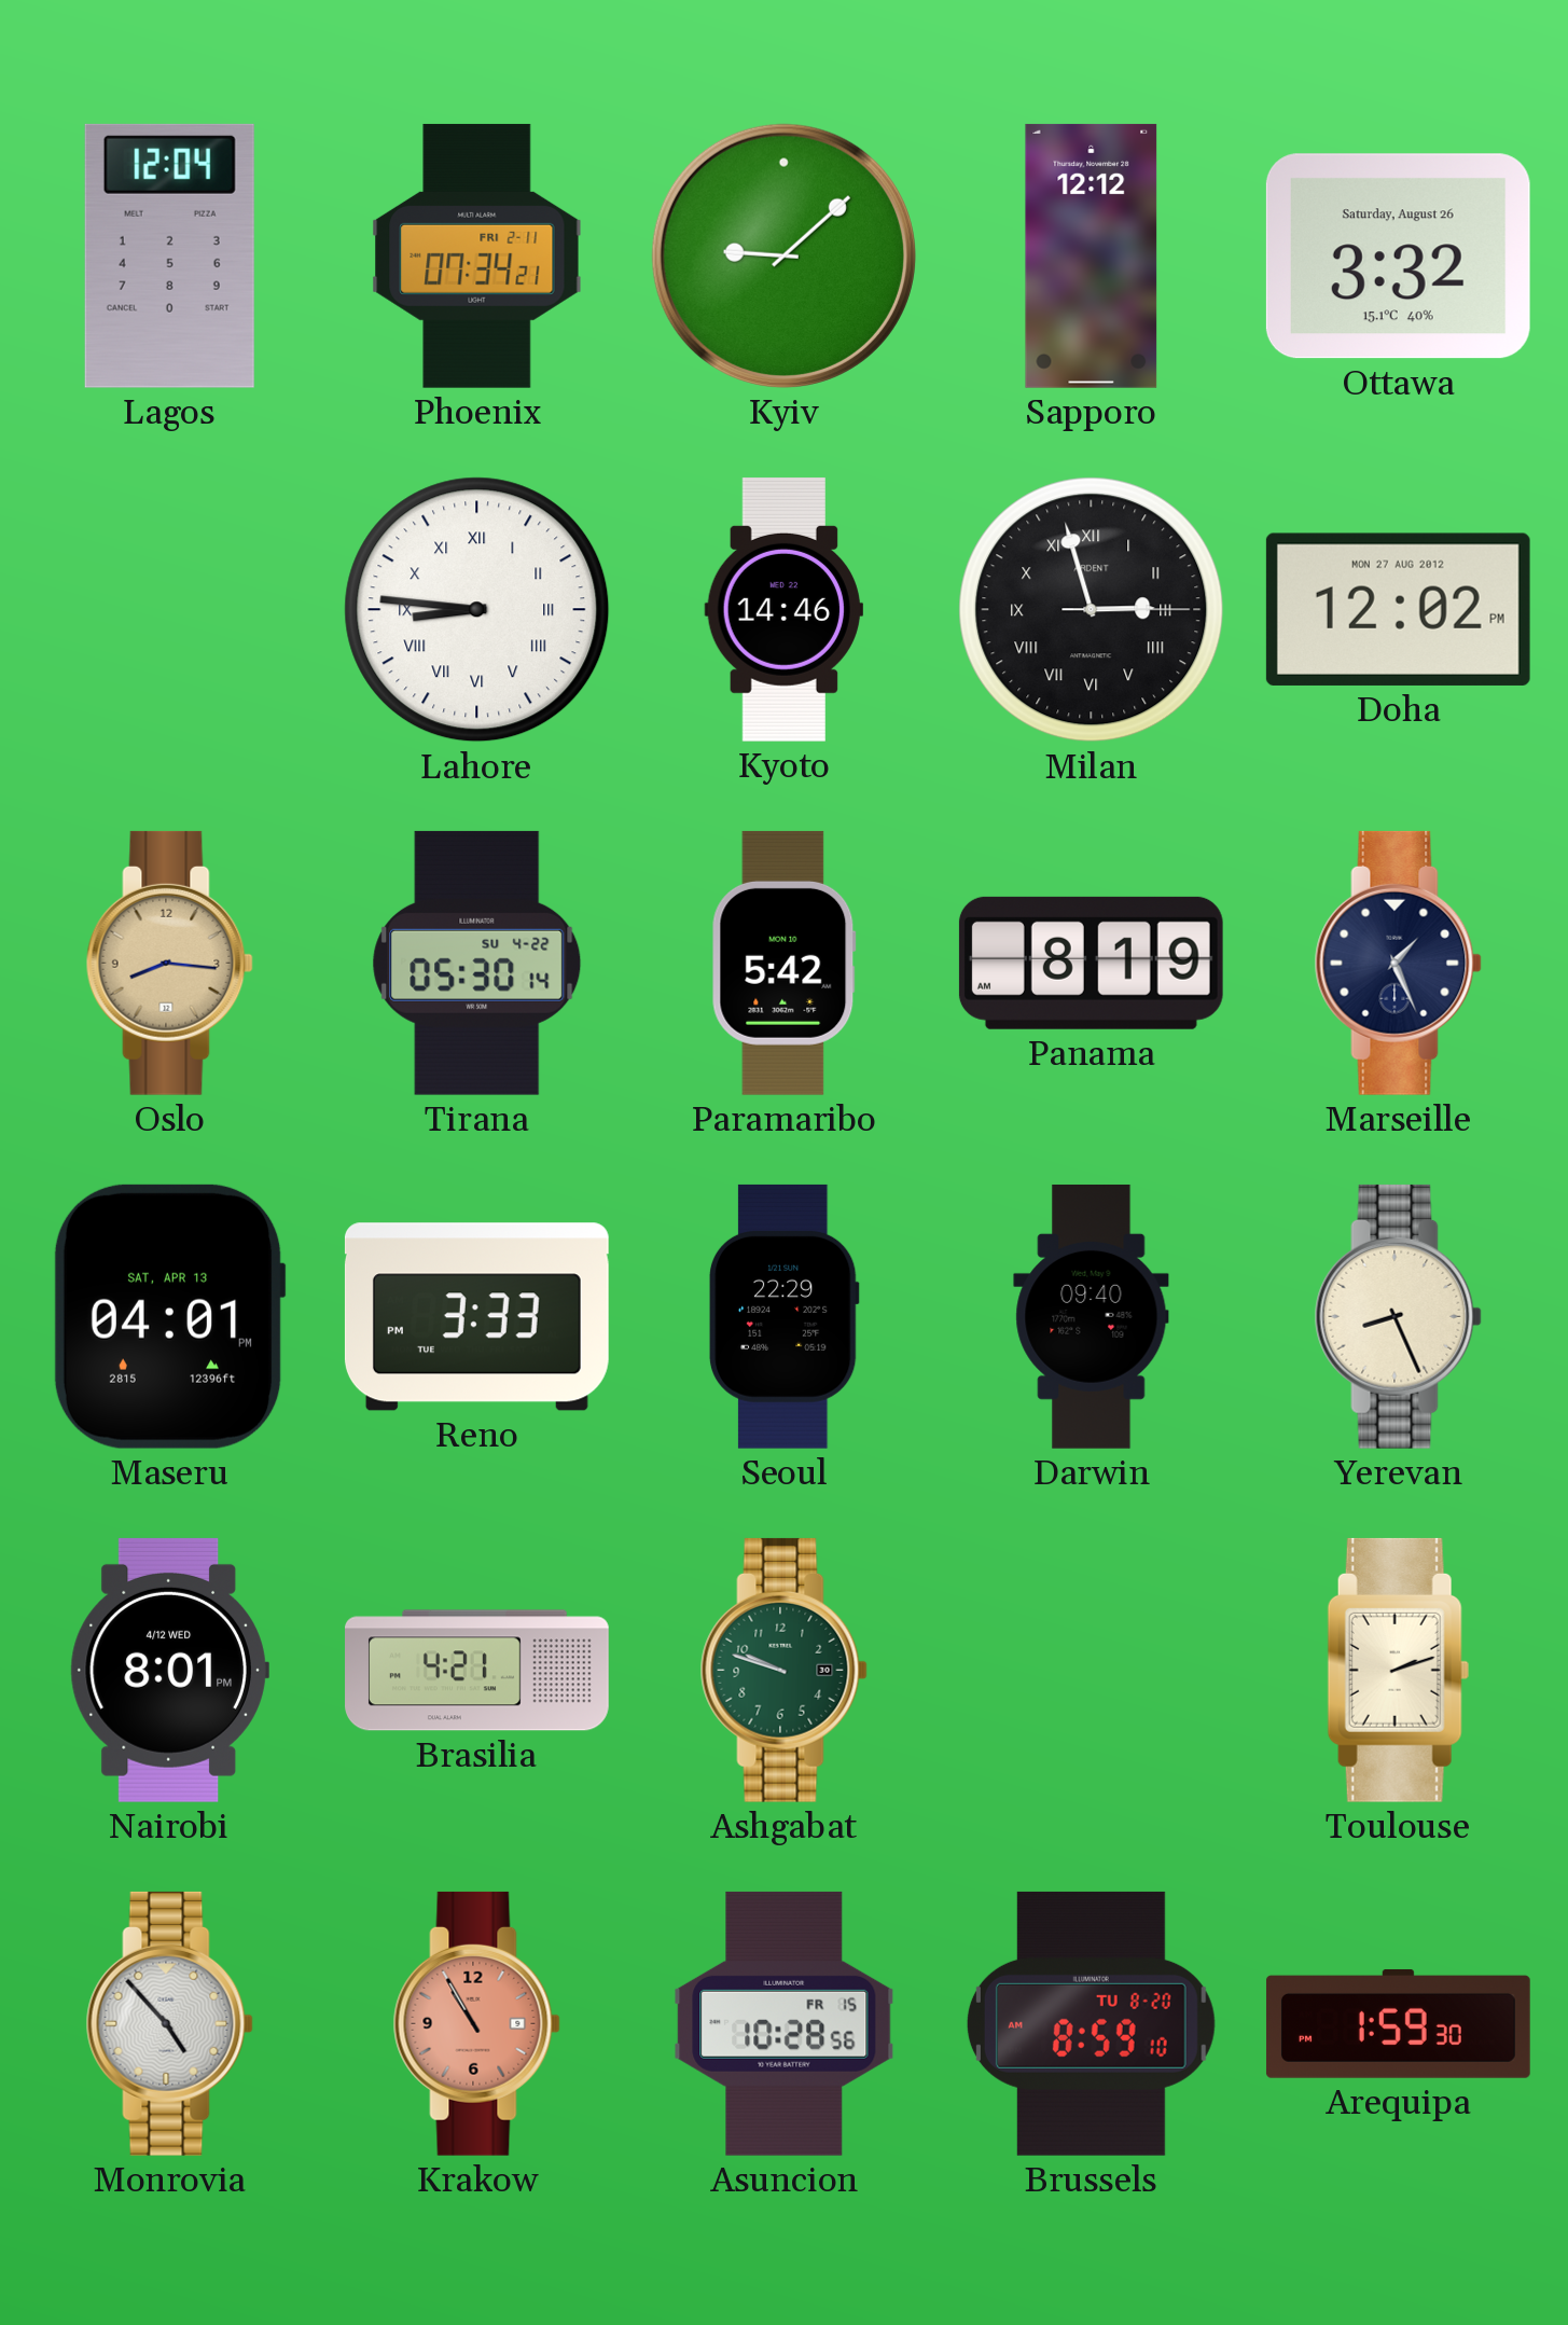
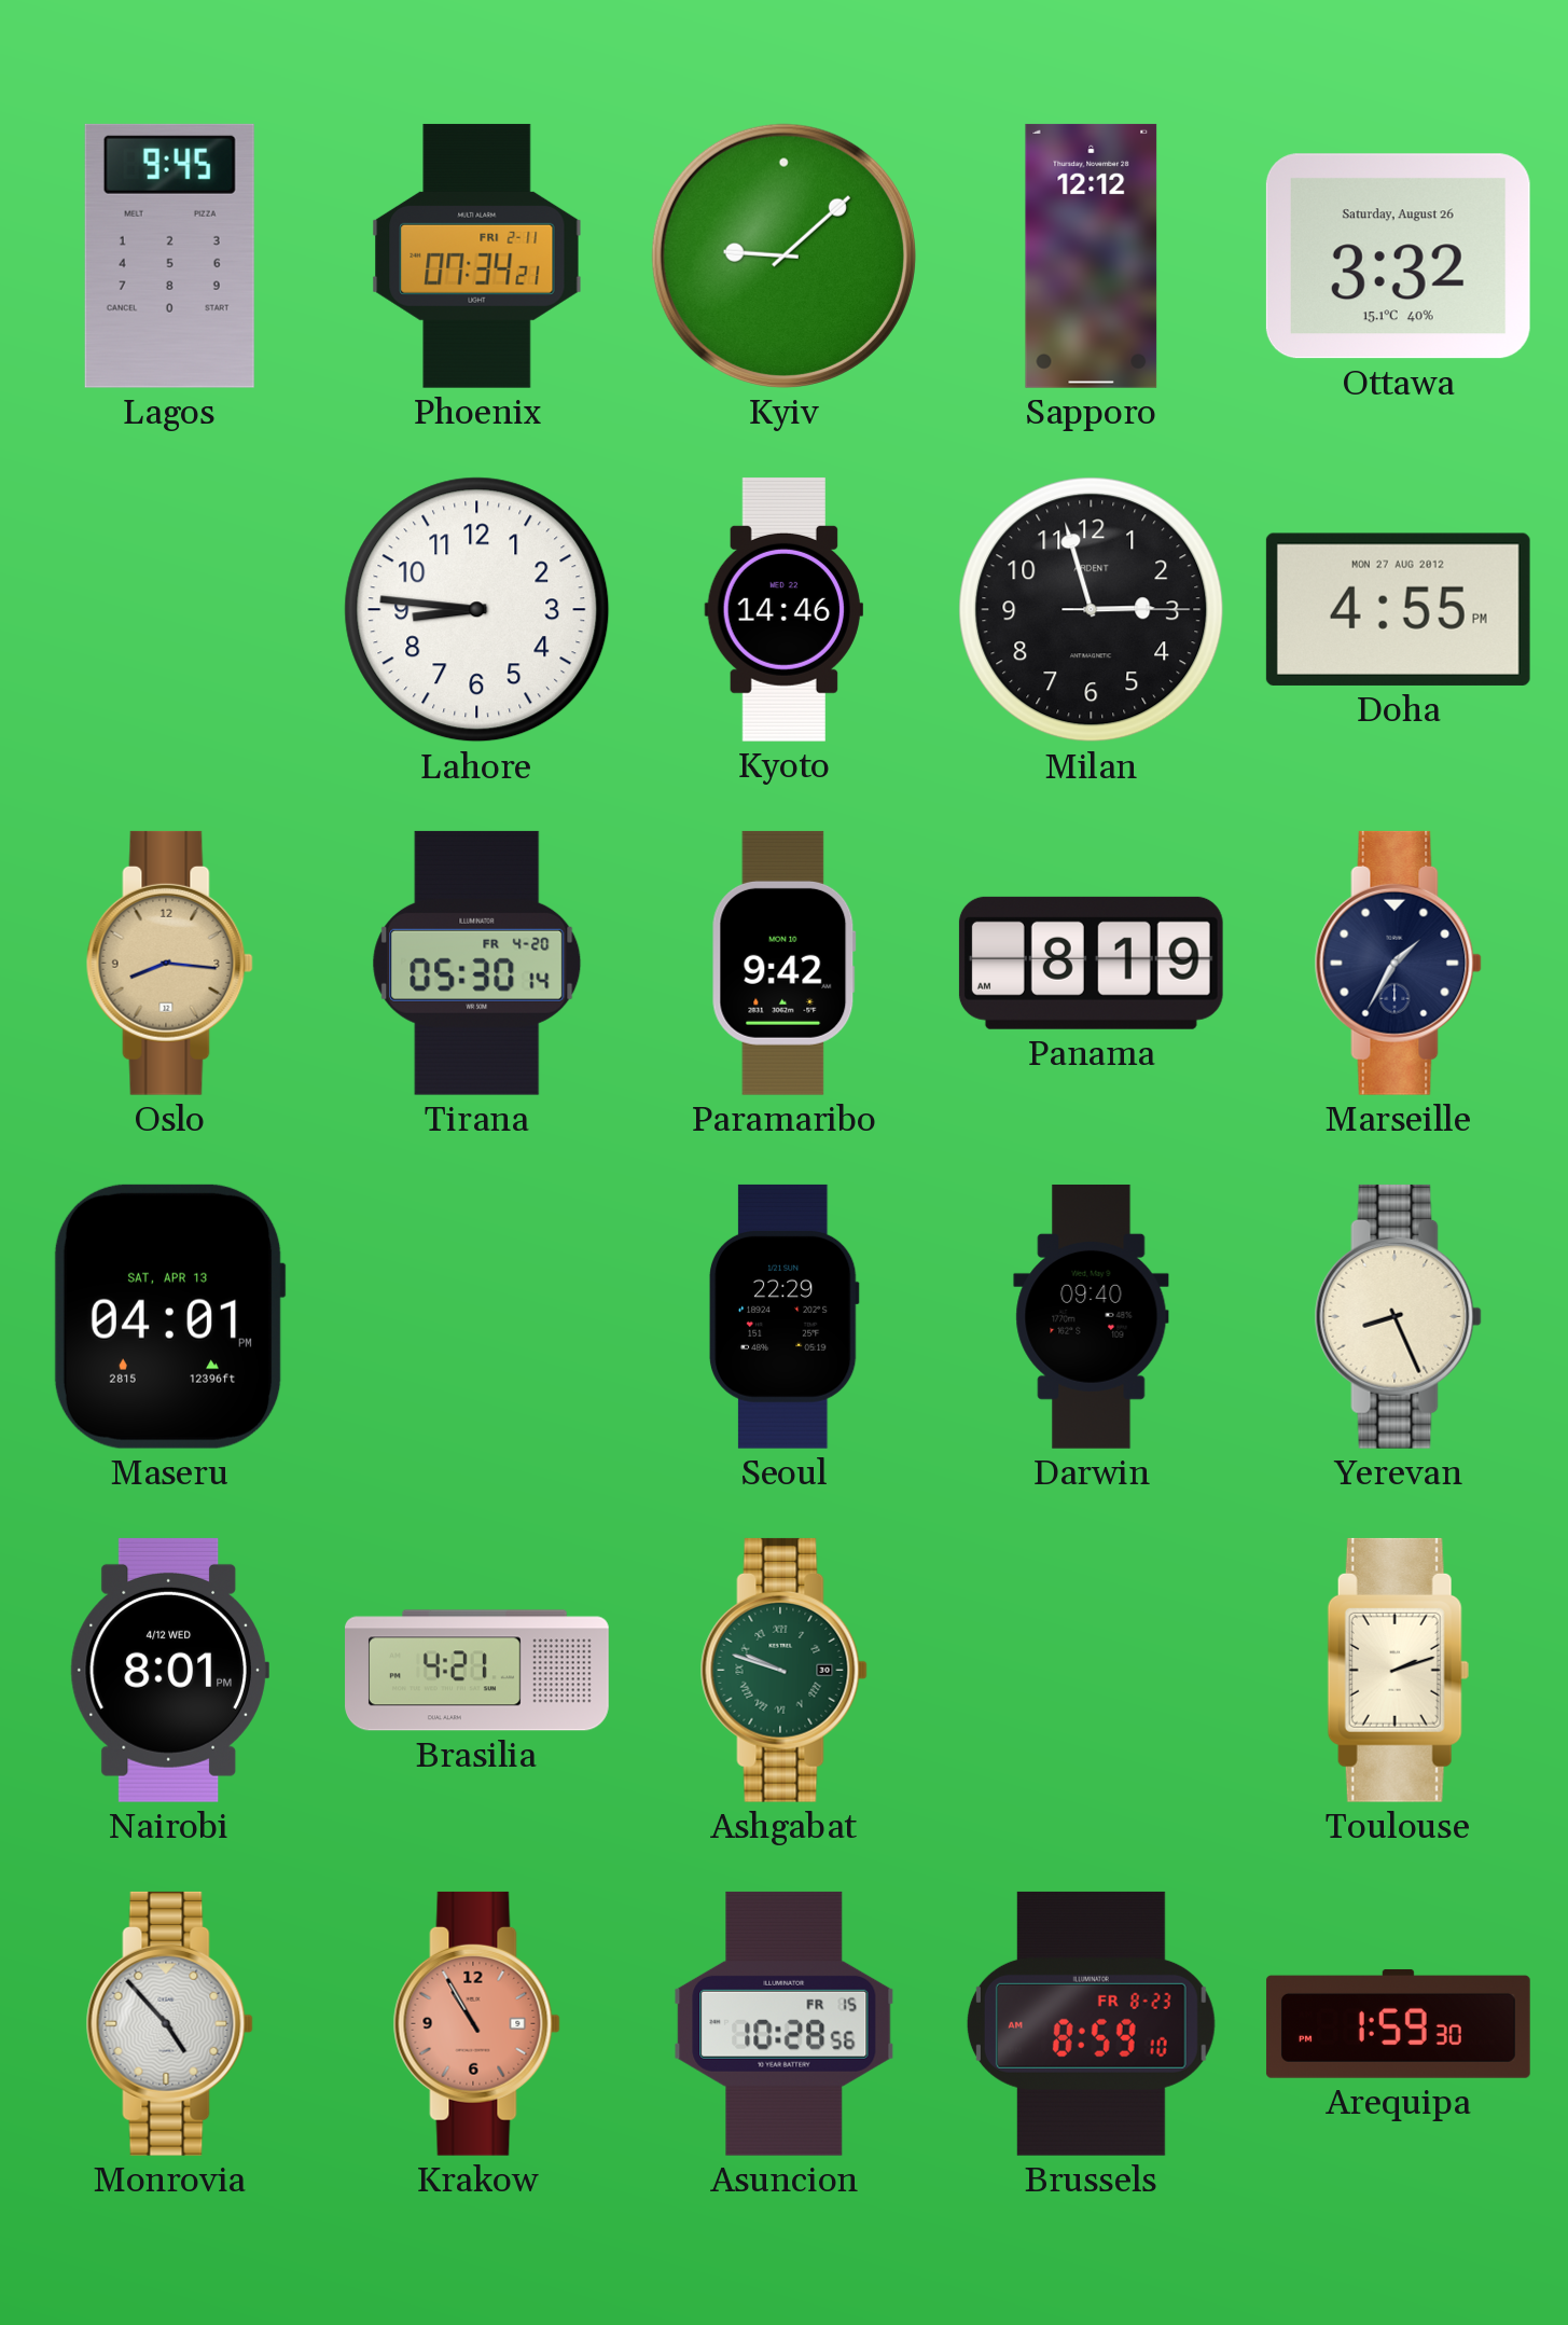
Lagos: 12:04 -> 9:45
Lahore numerals: Roman -> Arabic
Milan numerals: Roman -> Arabic
Doha: 12:02 -> 4:55
Tirana date: SU 4-22 -> FR 4-20
Paramaribo: 5:42 -> 9:42
Marseille: 1:26 -> 1:35
Reno: 3:33 -> none
Ashgabat numerals: Arabic -> Roman
Brussels date: TU 8-20 -> FR 8-23
